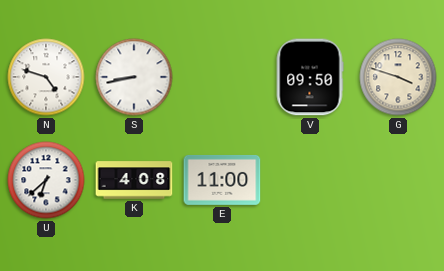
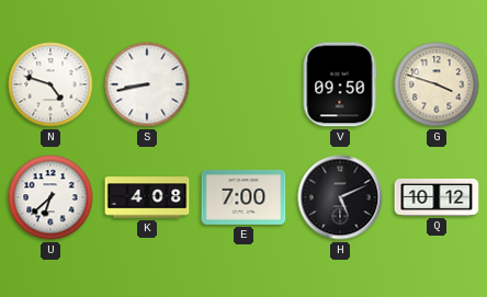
E: 11:00 -> 7:00
H: none -> 5:11
Q: none -> 10:12
